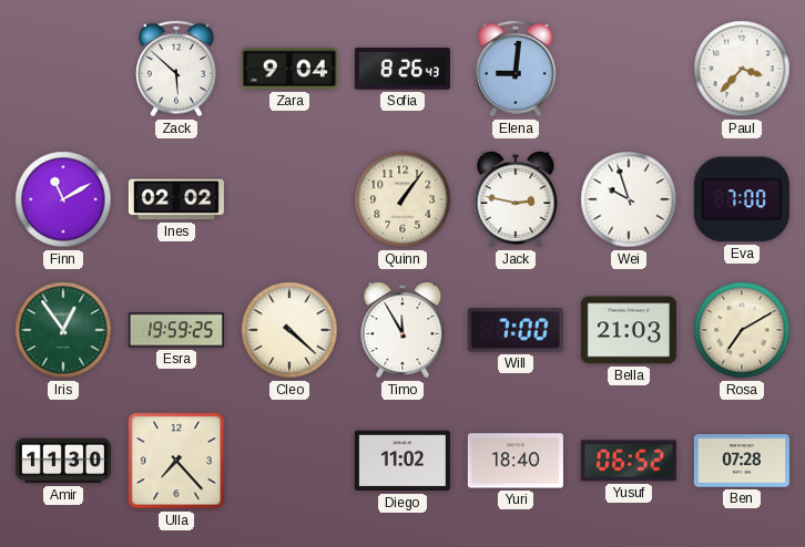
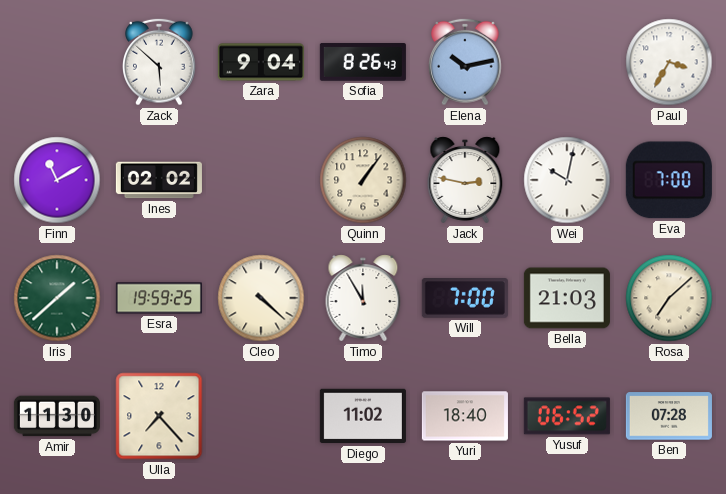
Elena: 9:01 -> 10:13
Paul: 3:37 -> 3:35
Wei: 9:57 -> 10:02
Iris: 12:54 -> 1:38
Rosa: 7:10 -> 7:08
